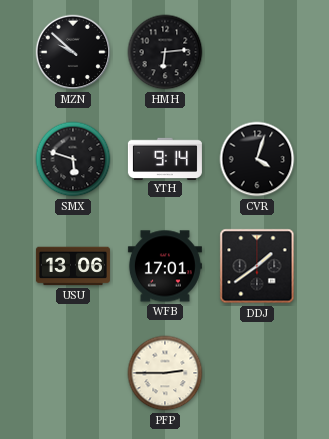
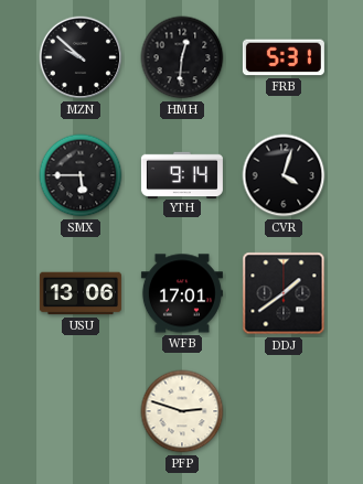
HMH: 6:14 -> 12:31
FRB: none -> 5:31
SMX: 5:48 -> 5:45
PFP: 2:45 -> 2:48
